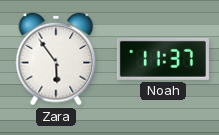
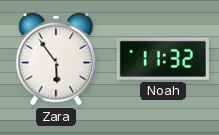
Noah: 11:37 -> 11:32
